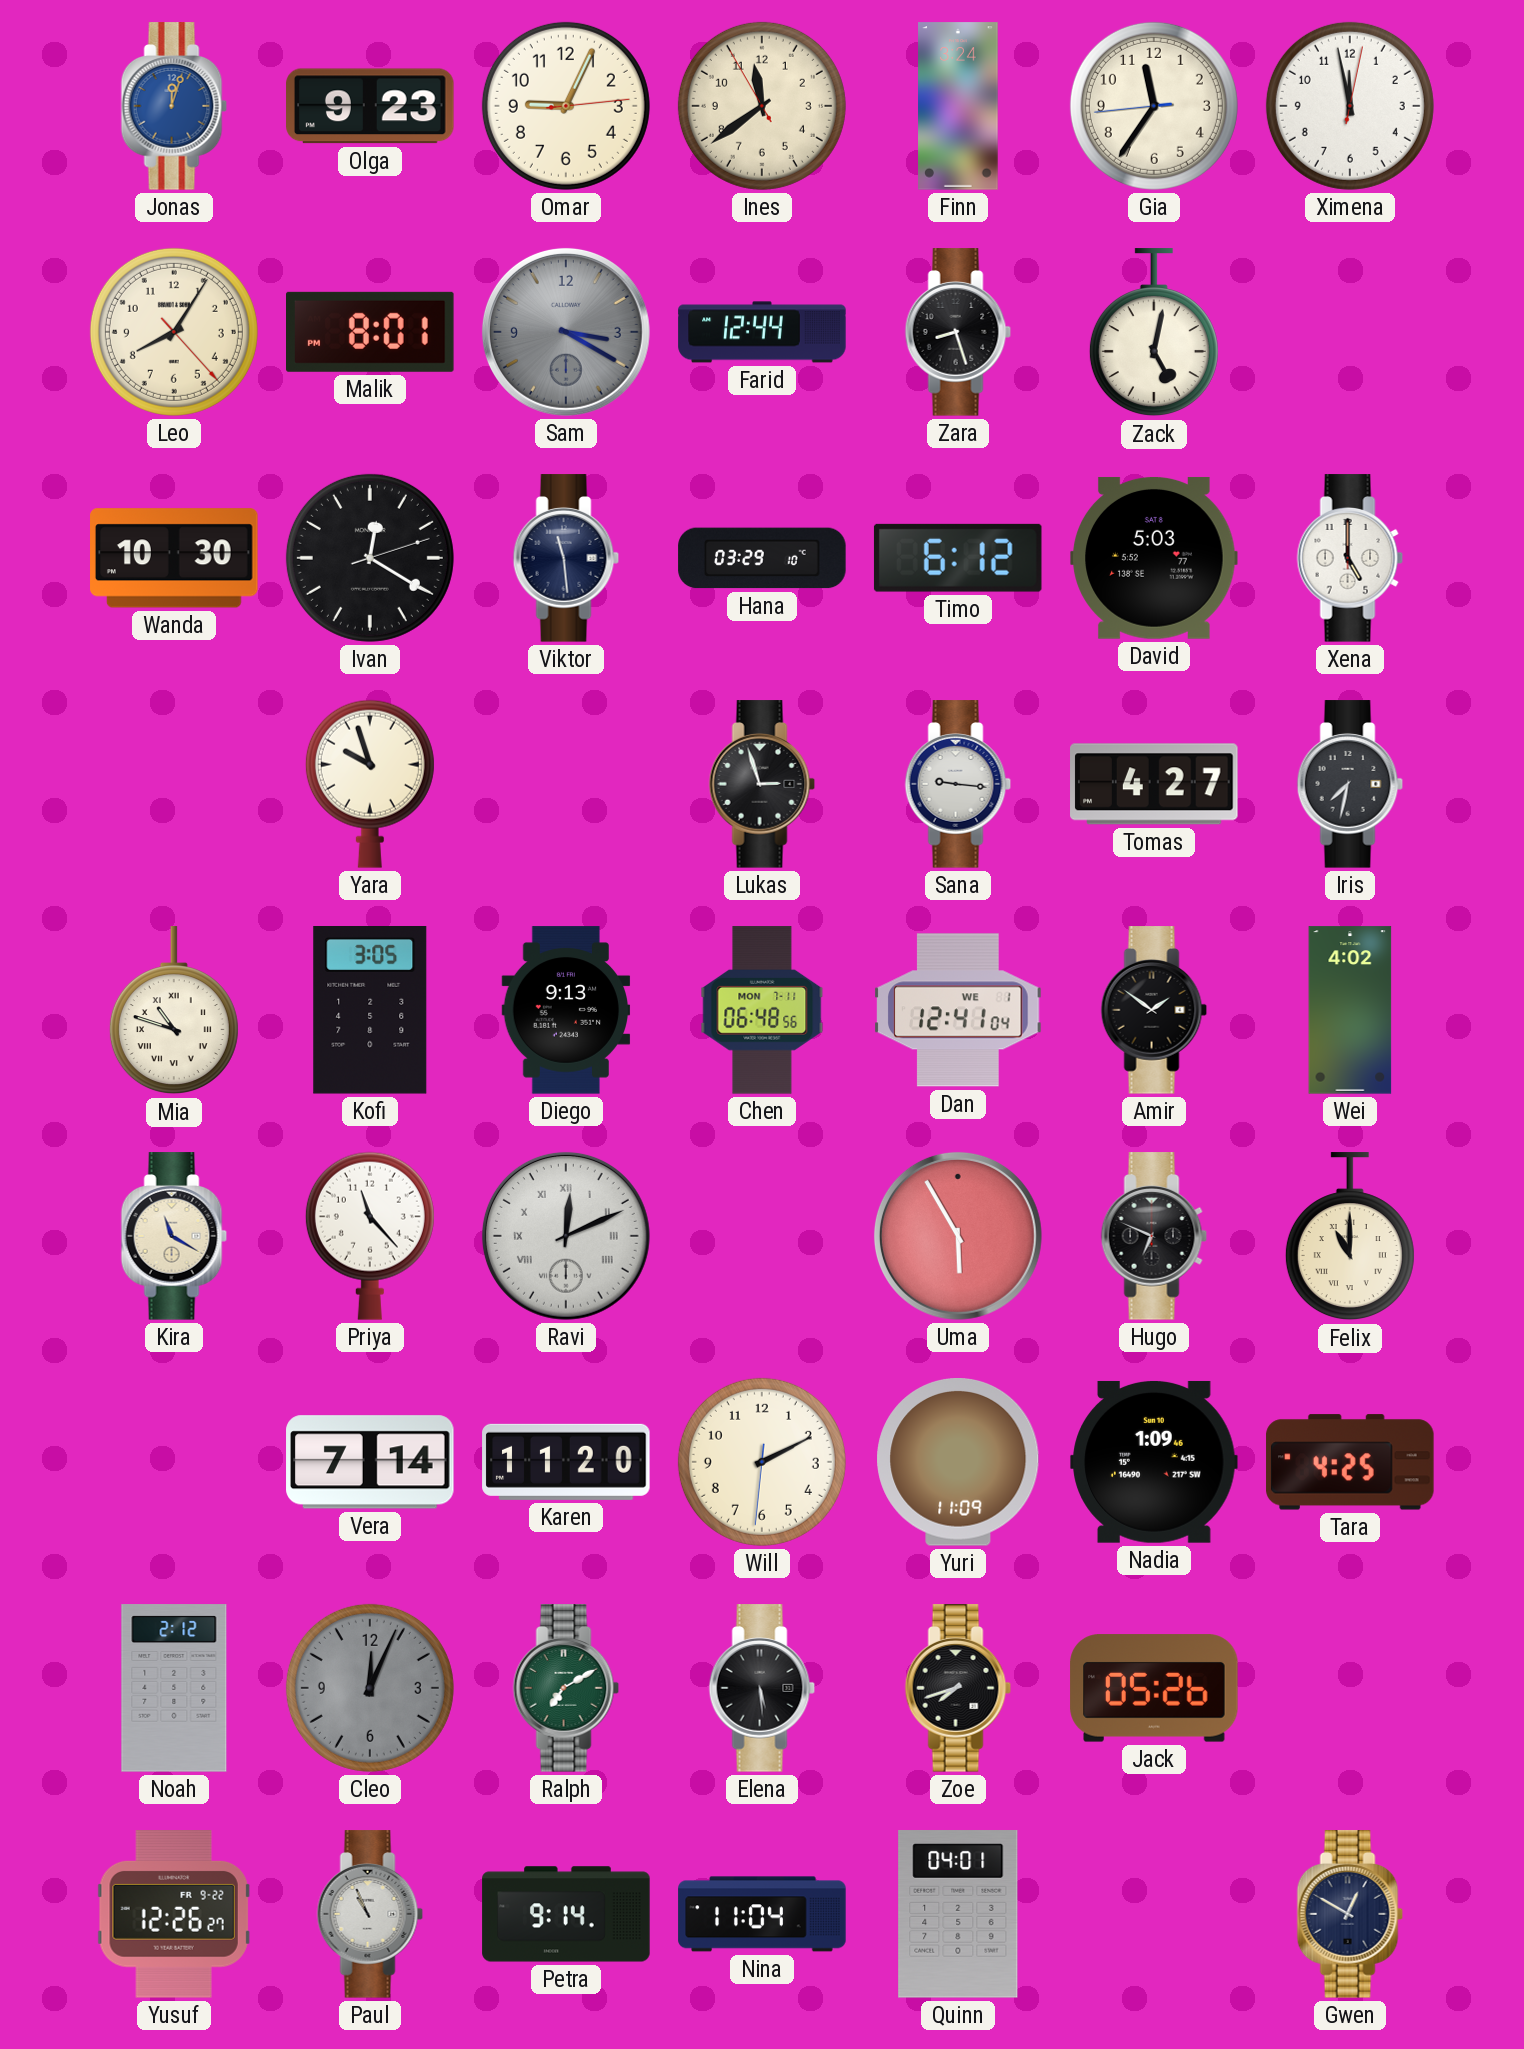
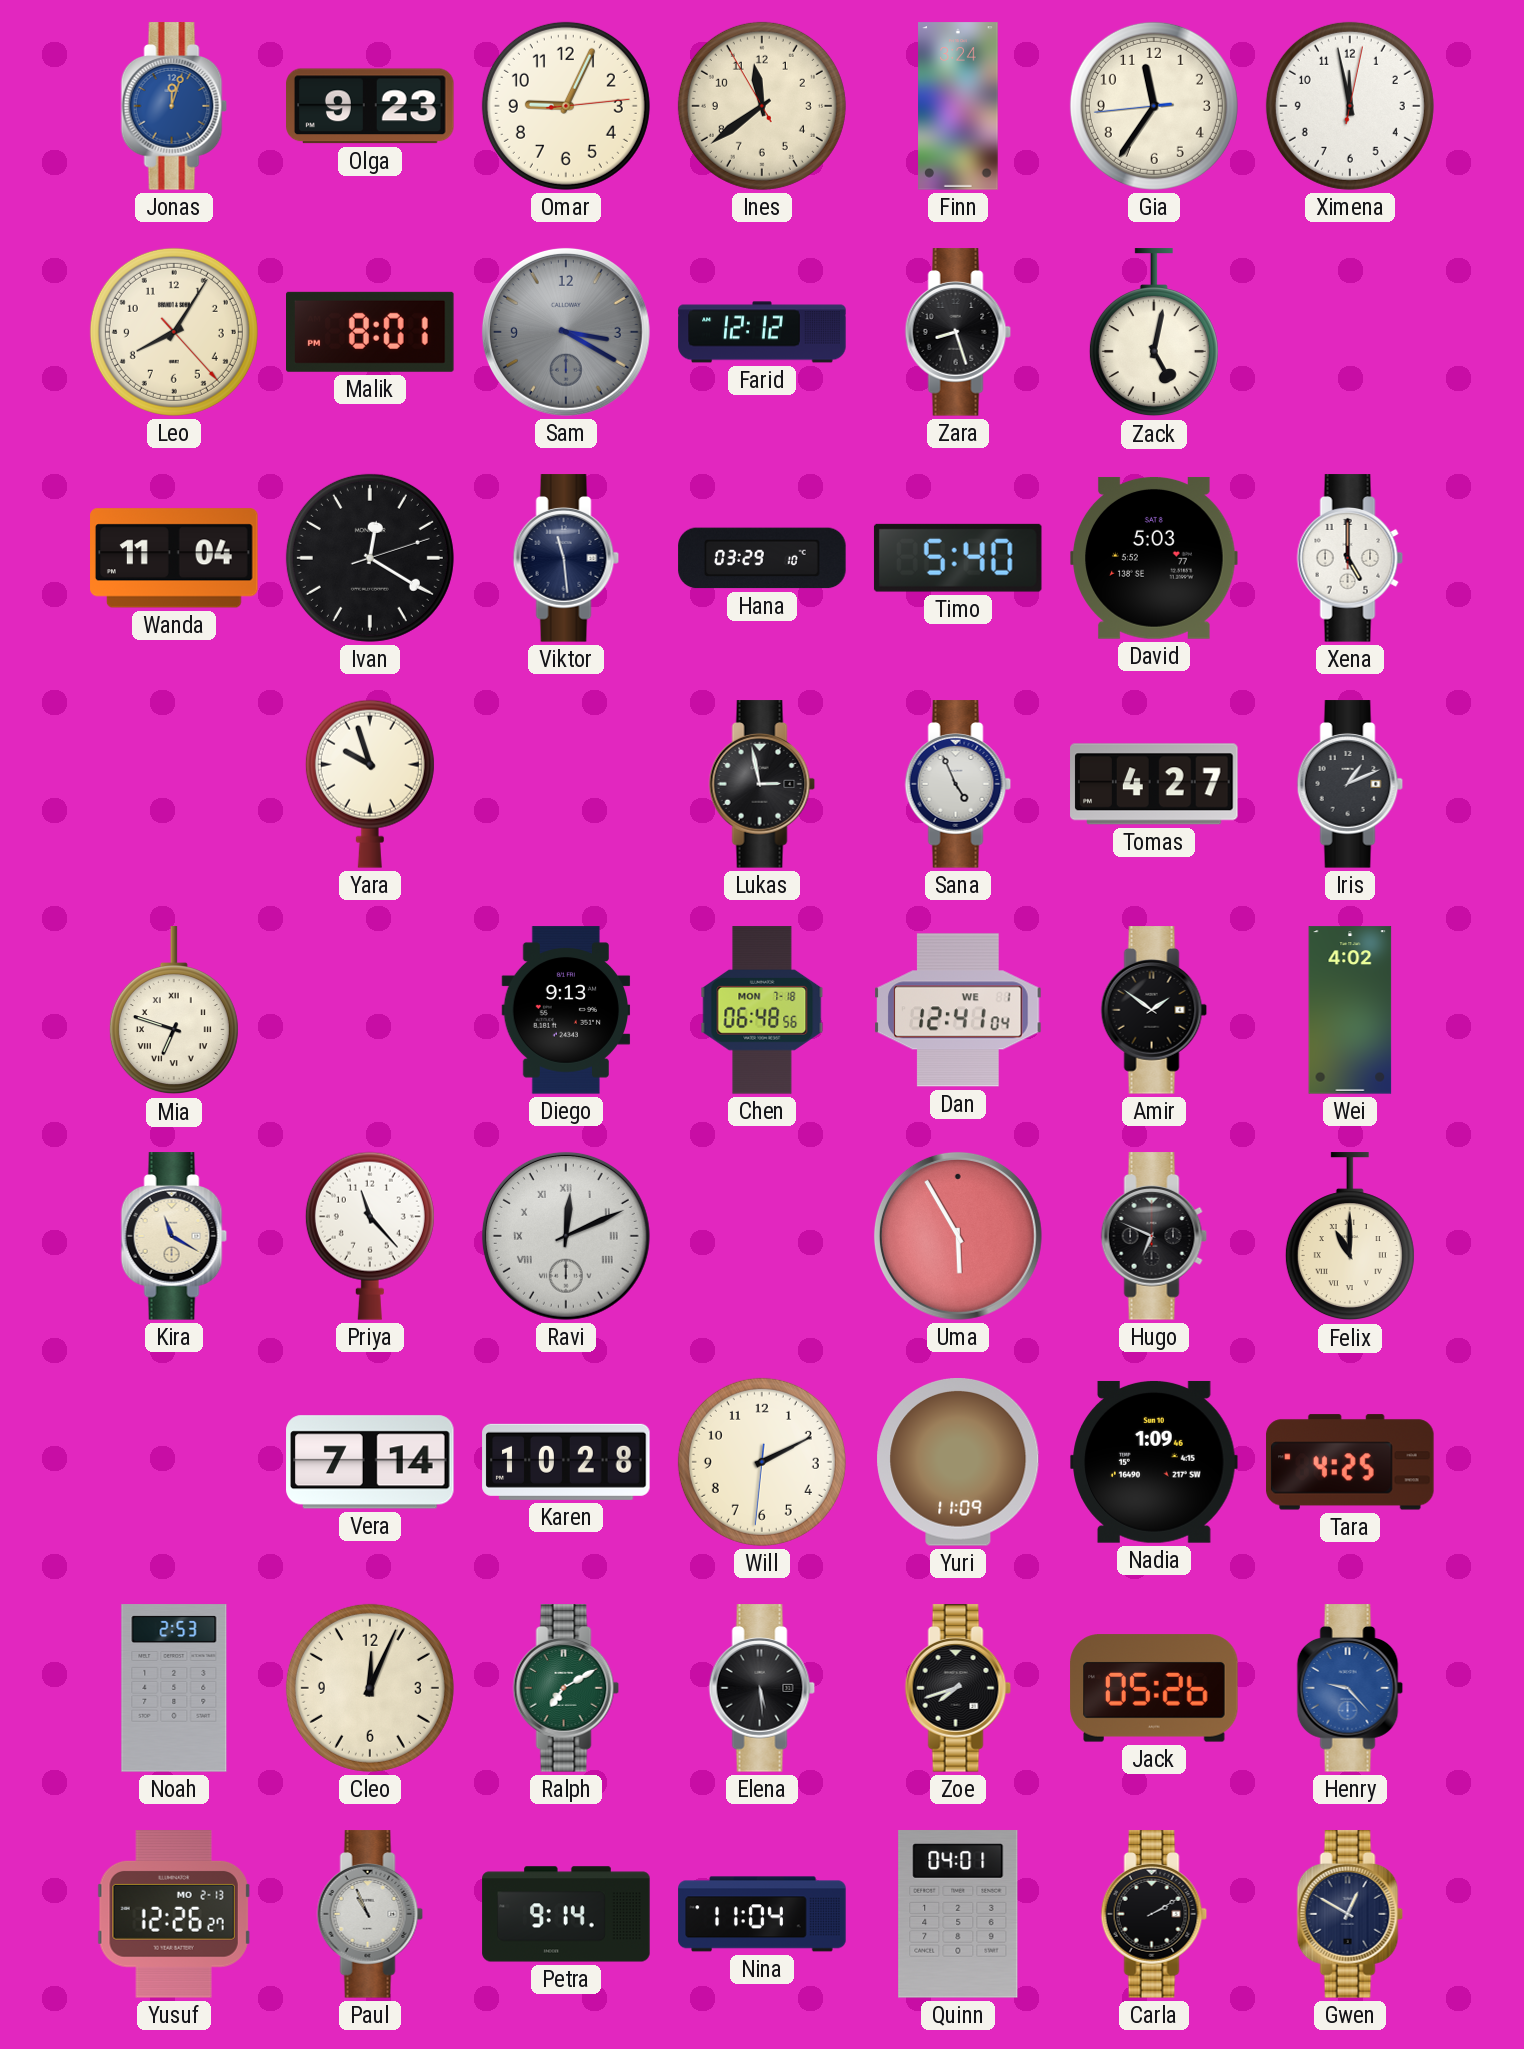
Farid: 12:44 -> 12:12
Wanda: 10:30 -> 11:04
Timo: 6:12 -> 5:40
Lukas: 2:57 -> 2:58
Sana: 9:16 -> 4:56
Iris: 7:32 -> 1:11
Mia: 10:48 -> 6:48
Kofi: 3:05 -> none
Chen date: MON 7-11 -> MON 7-18
Karen: 11:20 -> 10:28
Noah: 2:12 -> 2:53
Cleo dial: grey -> cream
Henry: none -> 9:23
Yusuf date: FR 9-22 -> MO 2-13
Carla: none -> 2:10
